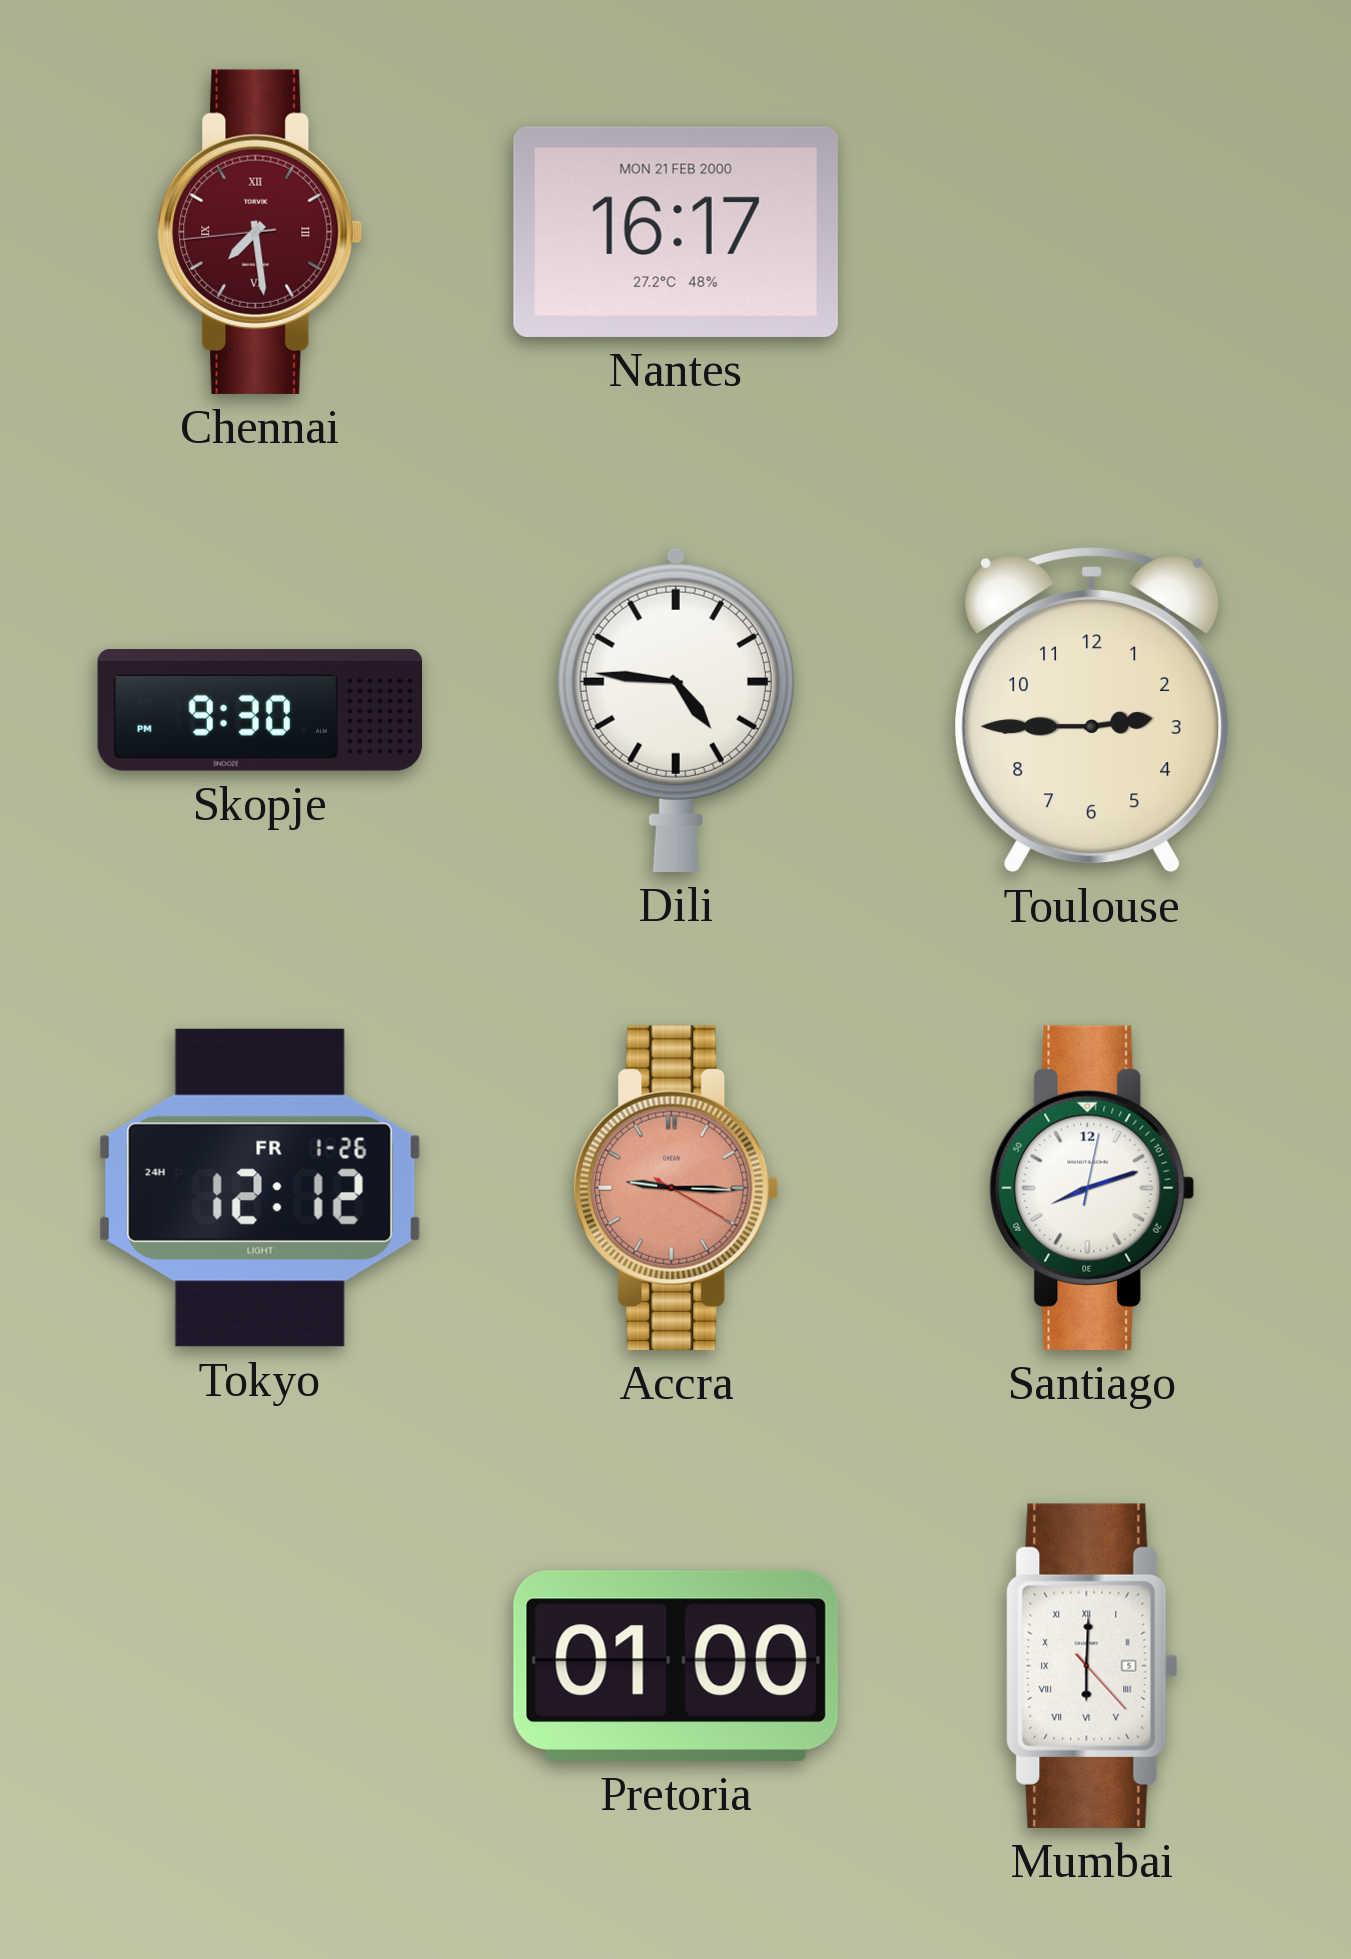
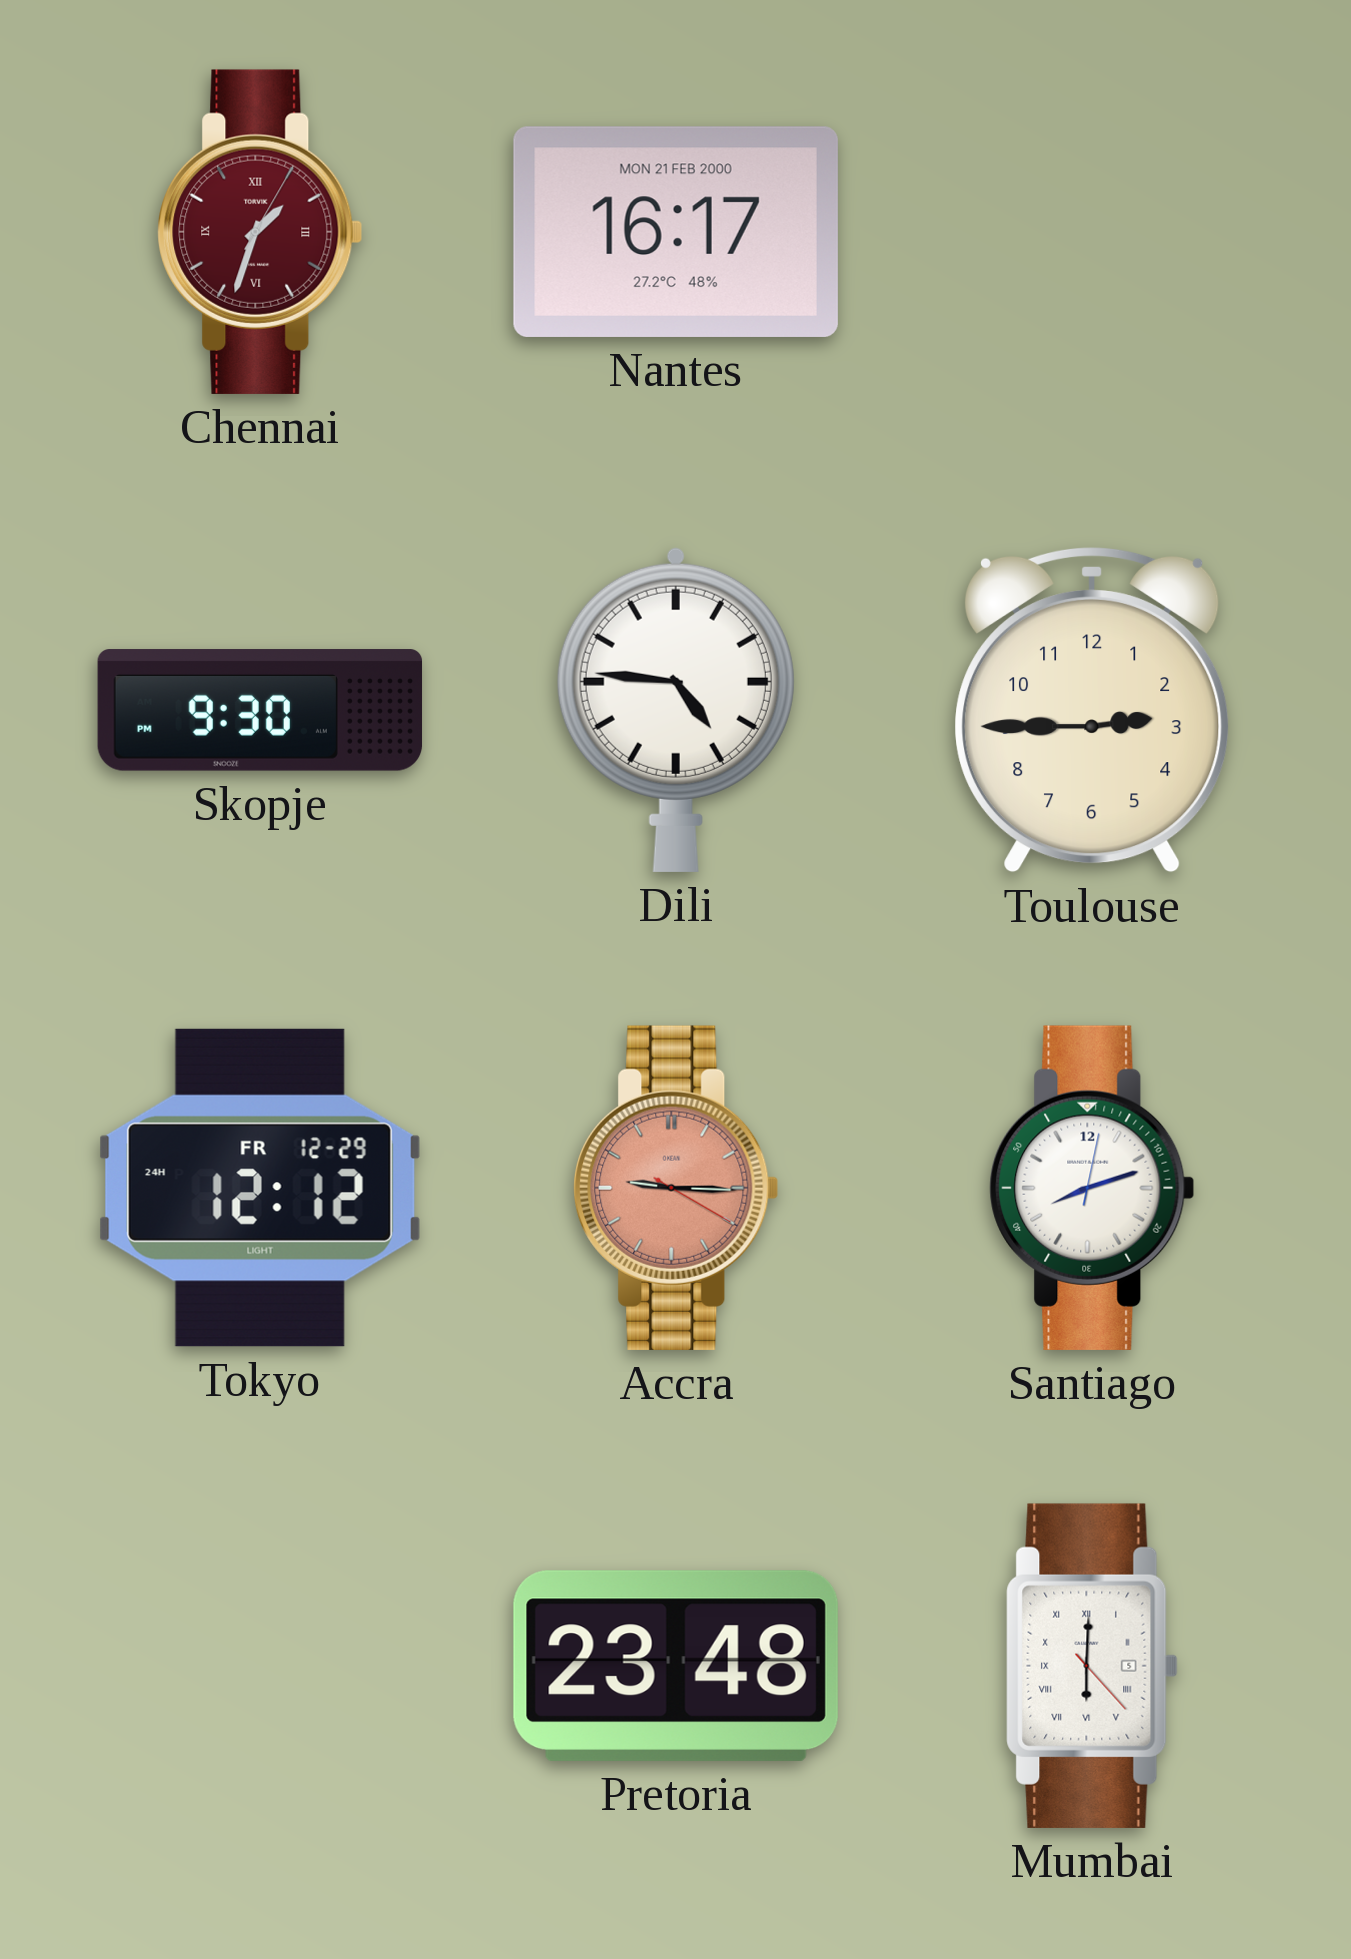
Chennai: 7:28 -> 1:33
Tokyo date: FR 1-26 -> FR 12-29
Pretoria: 01:00 -> 23:48
